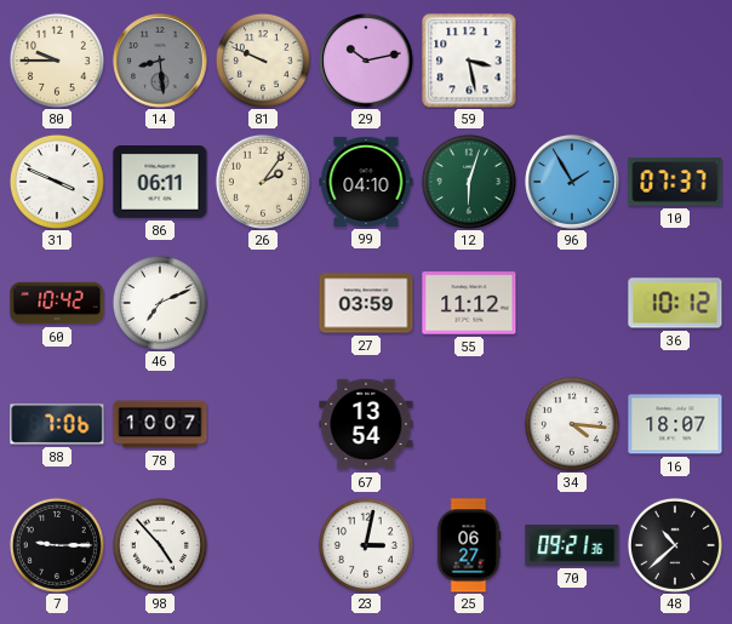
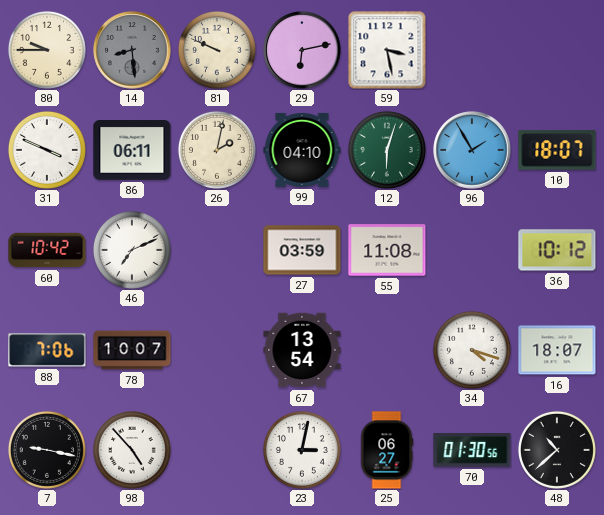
29: 10:13 -> 6:13
26: 2:06 -> 2:02
10: 07:37 -> 18:07
55: 11:12 -> 11:08
34: 4:16 -> 4:18
7: 9:15 -> 9:17
70: 09:21 -> 01:30
